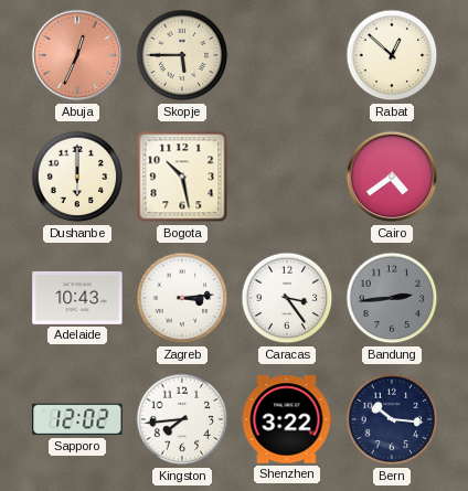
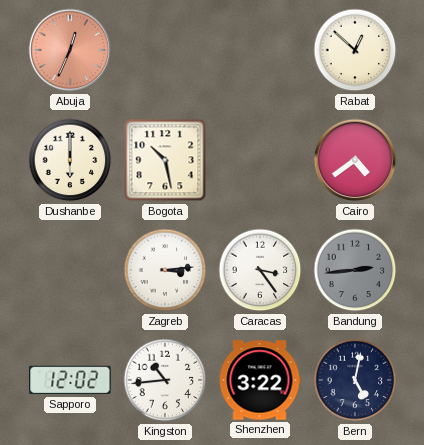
Skopje: 5:45 -> none
Adelaide: 10:43 -> none
Kingston: 7:44 -> 10:44
Bern: 10:16 -> 5:02
